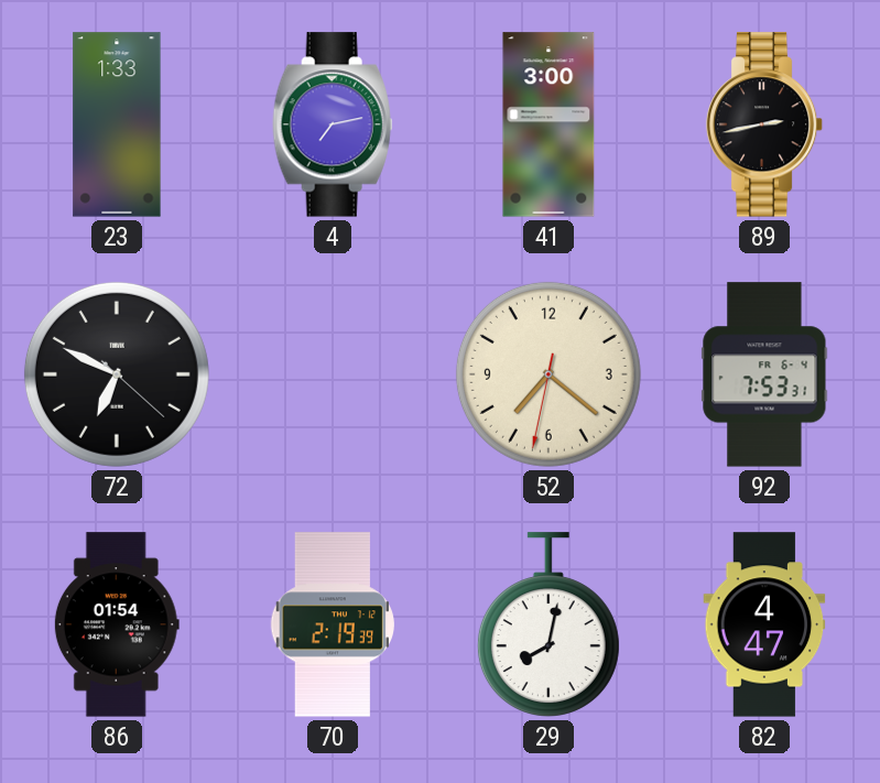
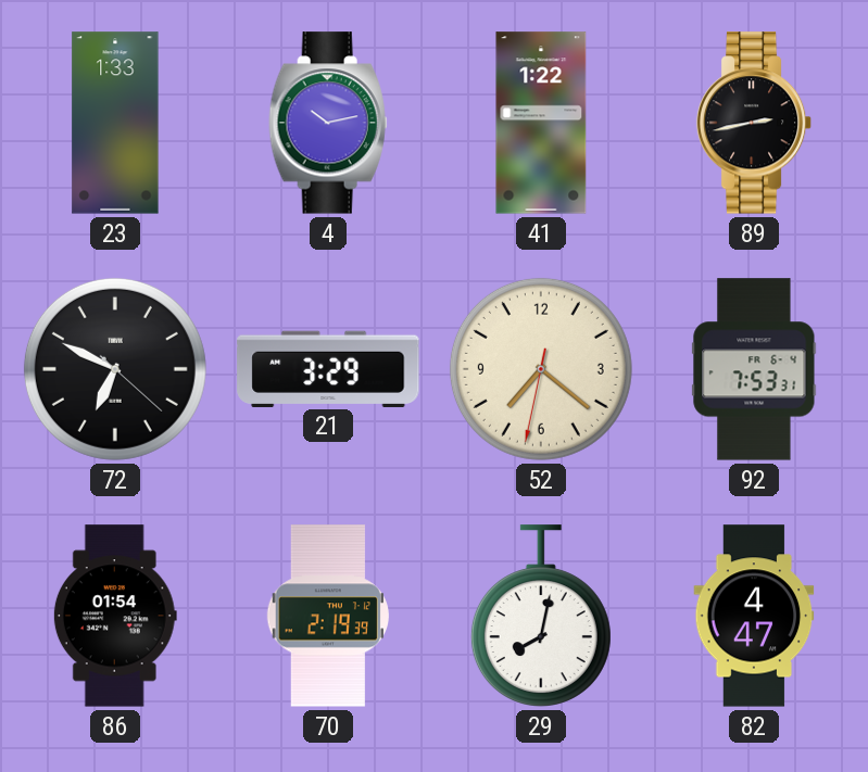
4: 7:13 -> 10:13
41: 3:00 -> 1:22
21: none -> 3:29
